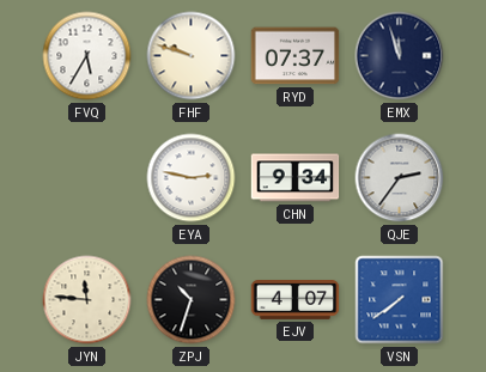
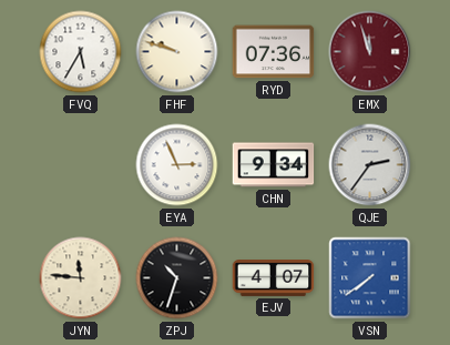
RYD: 07:37 -> 07:36
EMX dial: navy -> burgundy
EYA: 2:47 -> 2:56
